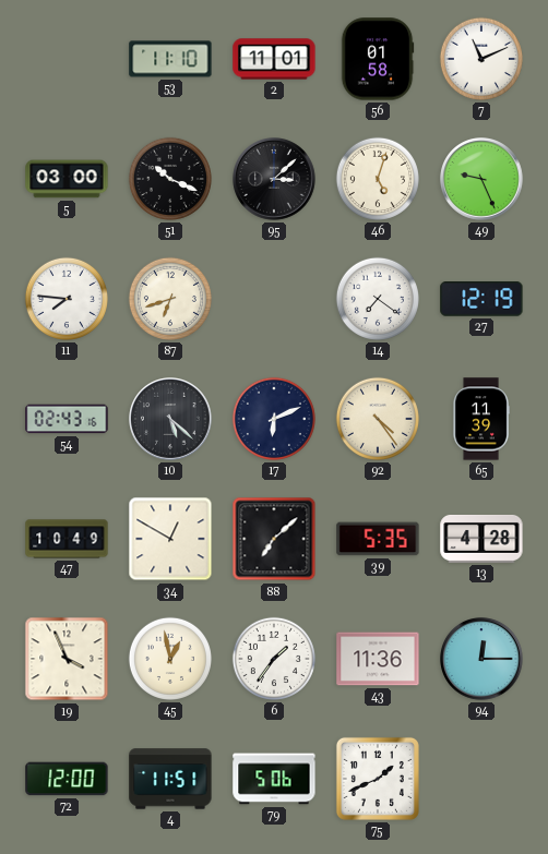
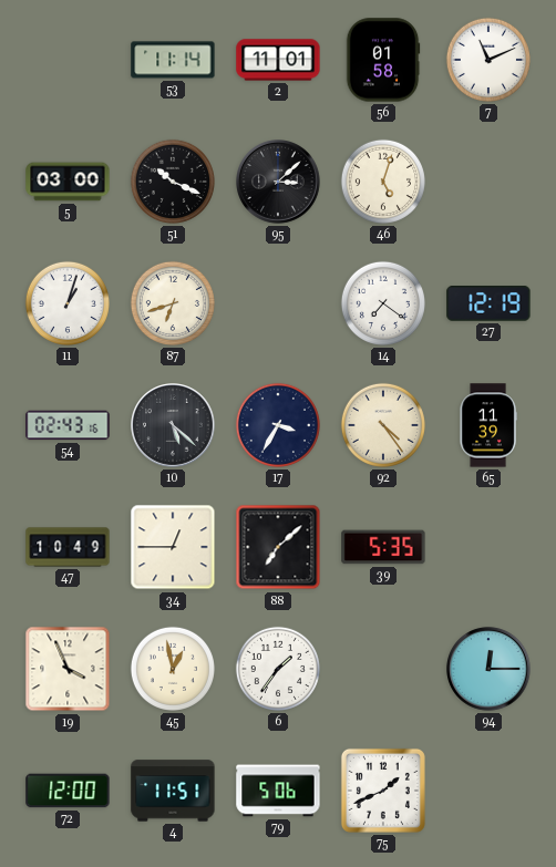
53: 11:10 -> 11:14
49: 9:26 -> none
11: 7:46 -> 1:03
17: 6:11 -> 3:35
34: 12:50 -> 12:45
13: 4:28 -> none
43: 11:36 -> none
